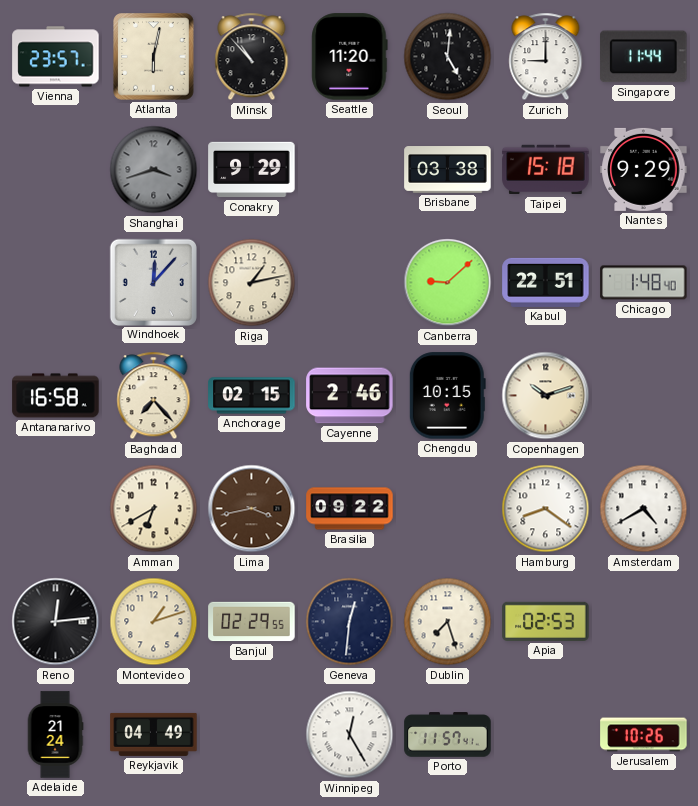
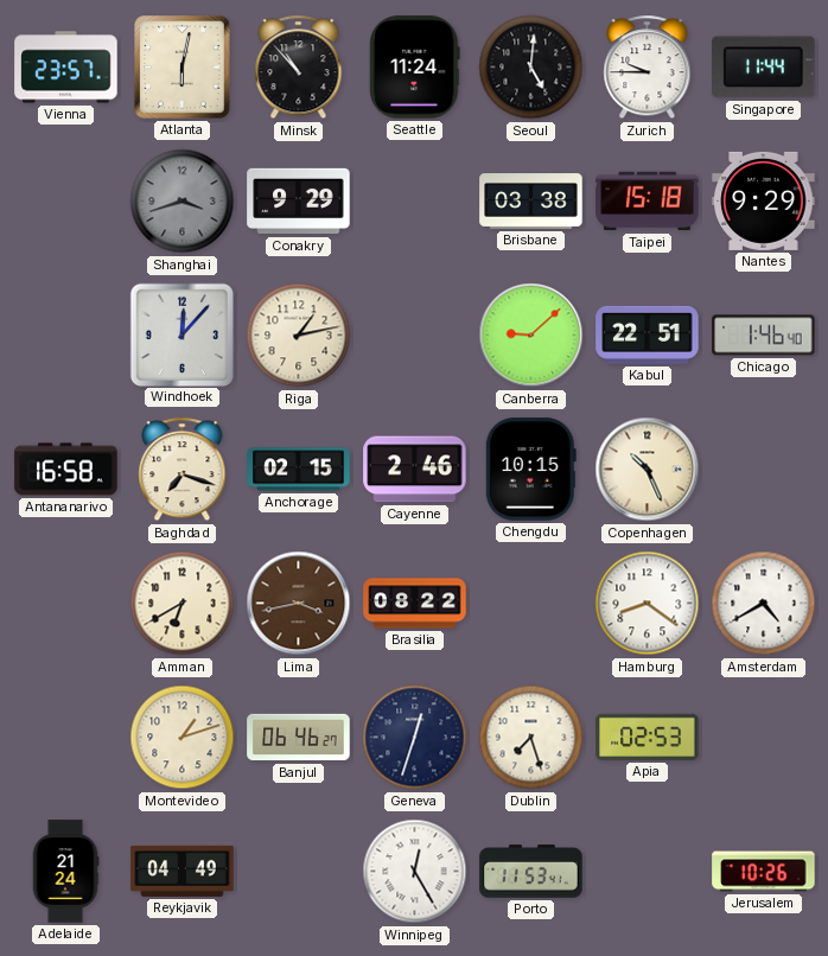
Seattle: 11:20 -> 11:24
Zurich: 9:00 -> 9:45
Chicago: 1:48 -> 1:46
Baghdad: 7:23 -> 7:18
Copenhagen: 10:12 -> 10:26
Brasilia: 09:22 -> 08:22
Reno: 12:14 -> none
Banjul: 02:29 -> 06:46
Geneva: 12:31 -> 12:33
Porto: 11:57 -> 11:53
